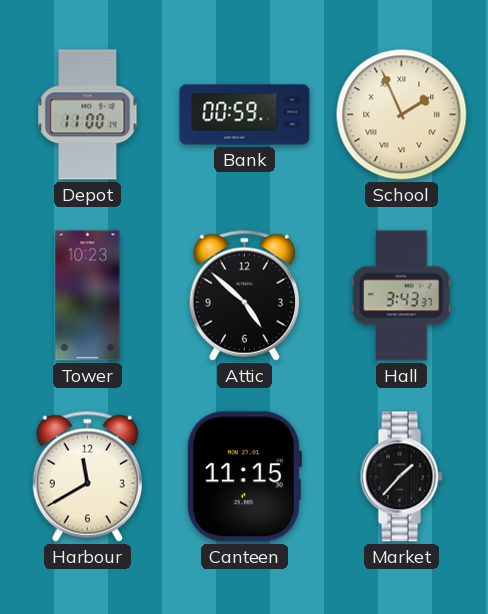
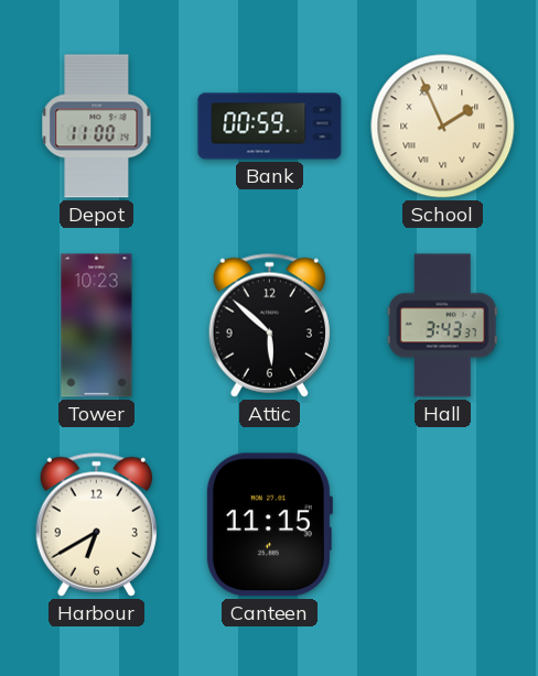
Attic: 4:52 -> 5:52
Harbour: 11:40 -> 6:40
Market: 1:37 -> none
